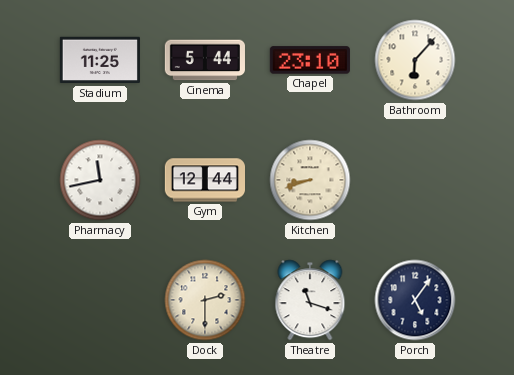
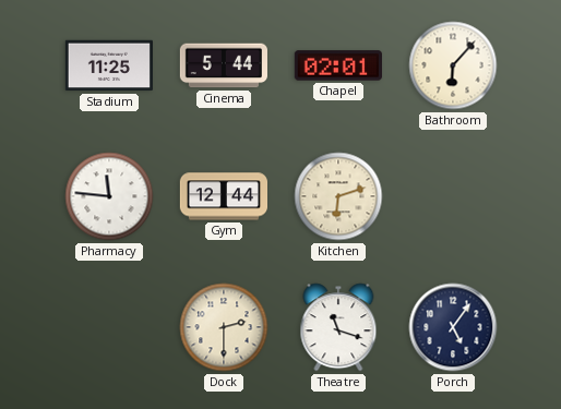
Chapel: 23:10 -> 02:01
Pharmacy: 11:43 -> 11:46
Kitchen: 8:42 -> 6:12
